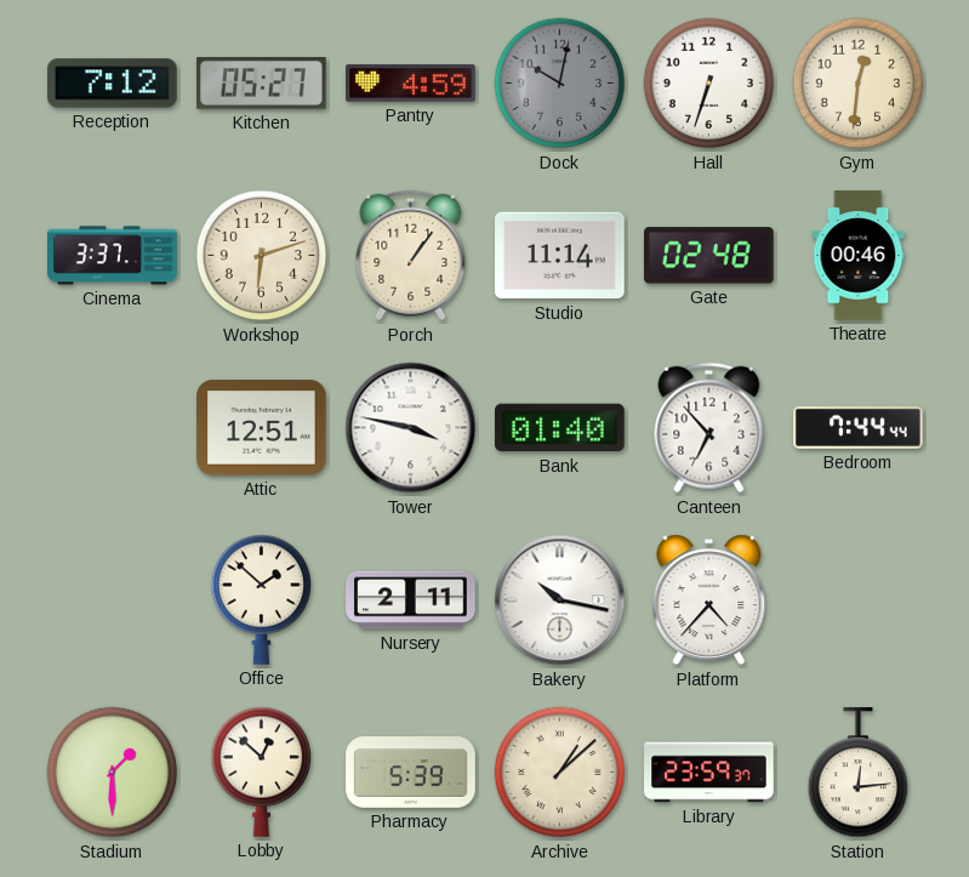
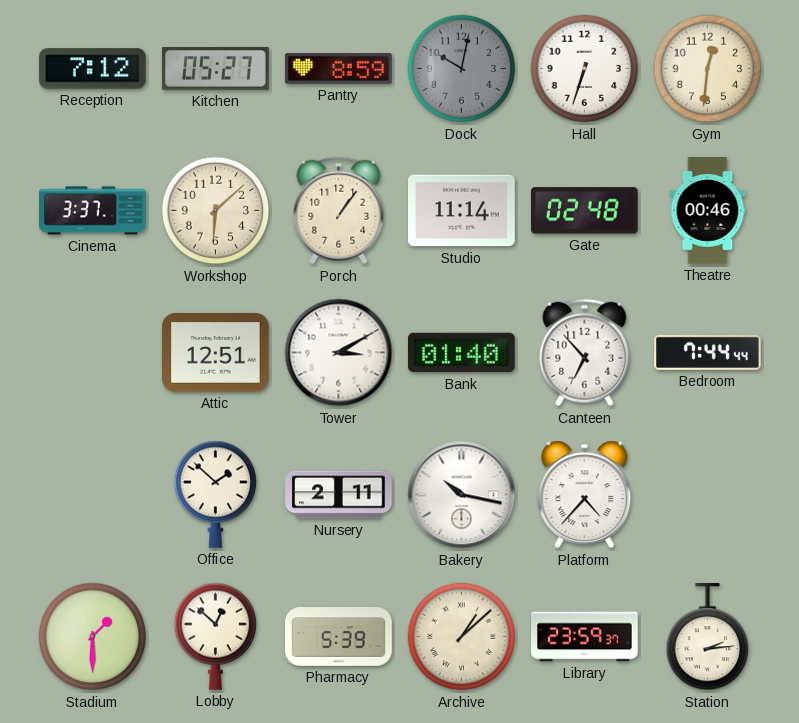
Pantry: 4:59 -> 8:59
Workshop: 6:12 -> 6:08
Tower: 3:47 -> 3:10
Station: 12:14 -> 2:14
